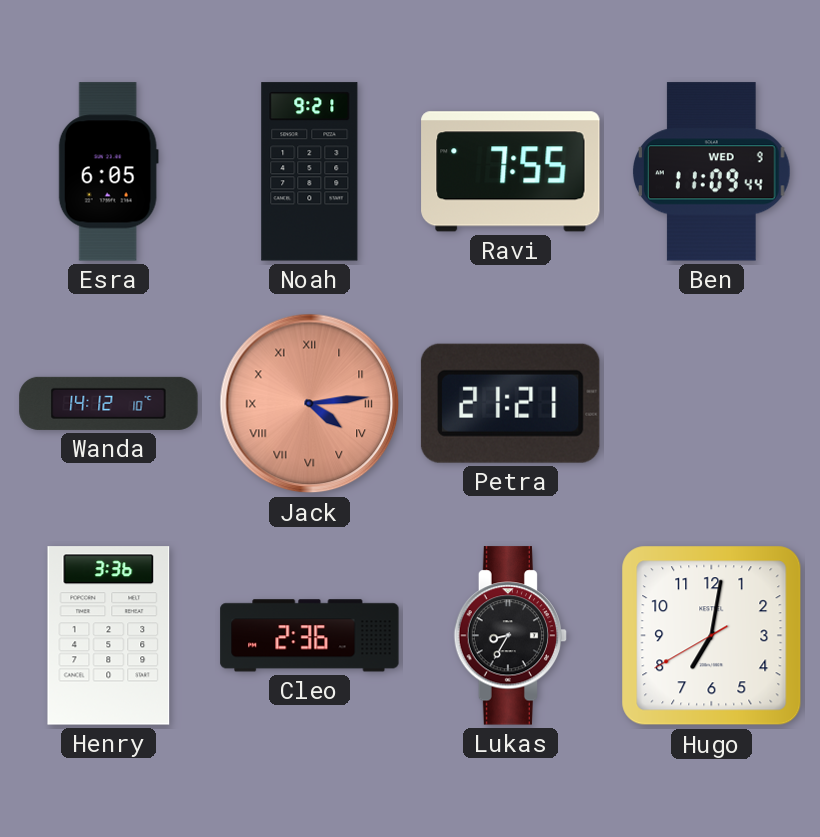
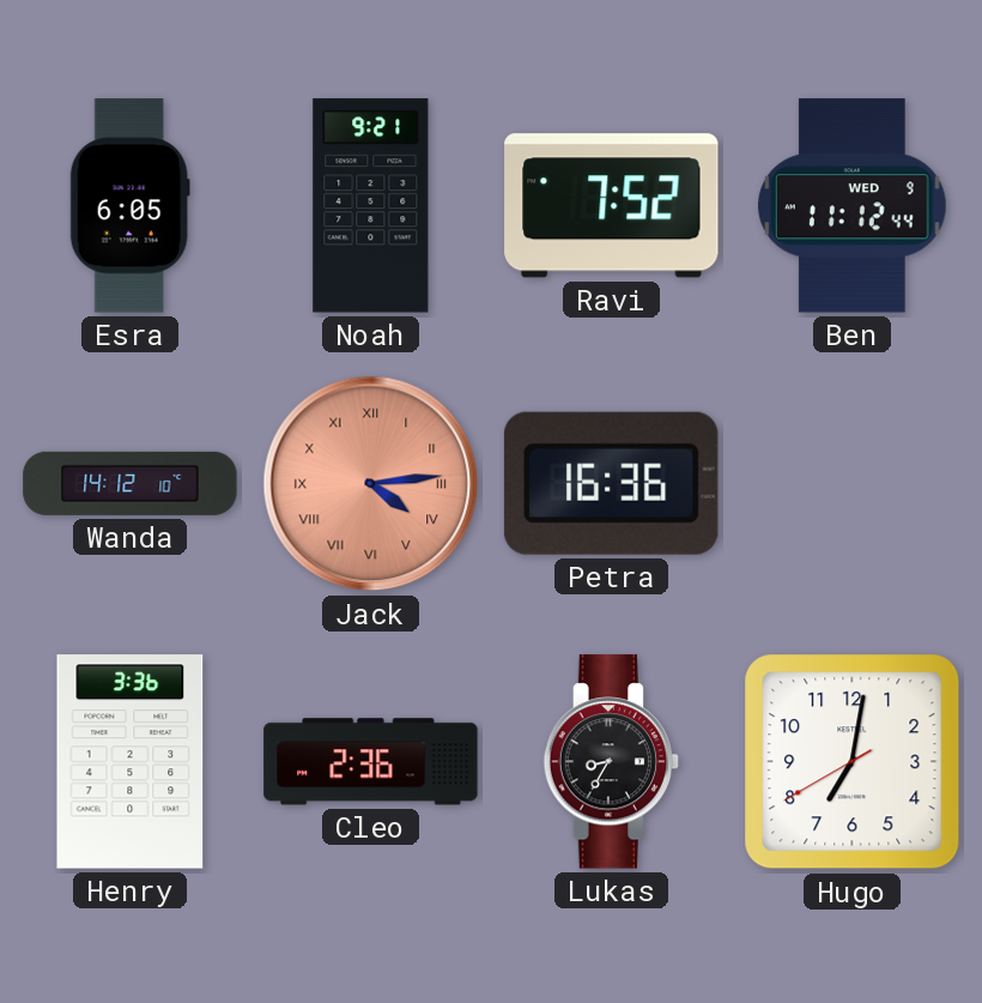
Ravi: 7:55 -> 7:52
Ben: 11:09 -> 11:12
Petra: 21:21 -> 16:36
